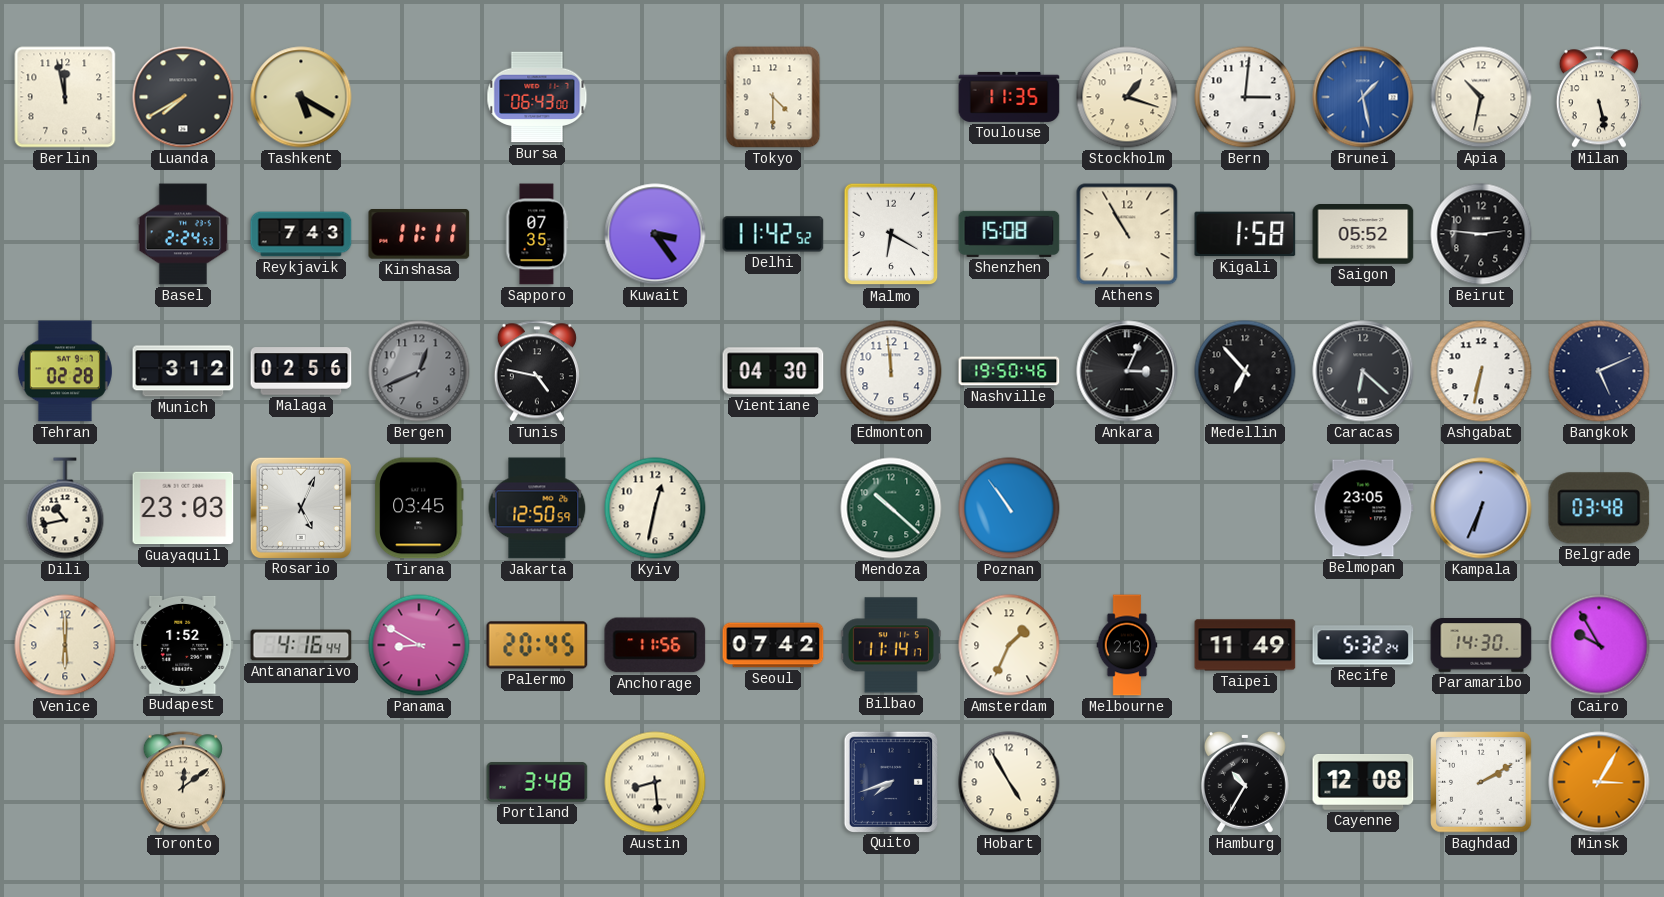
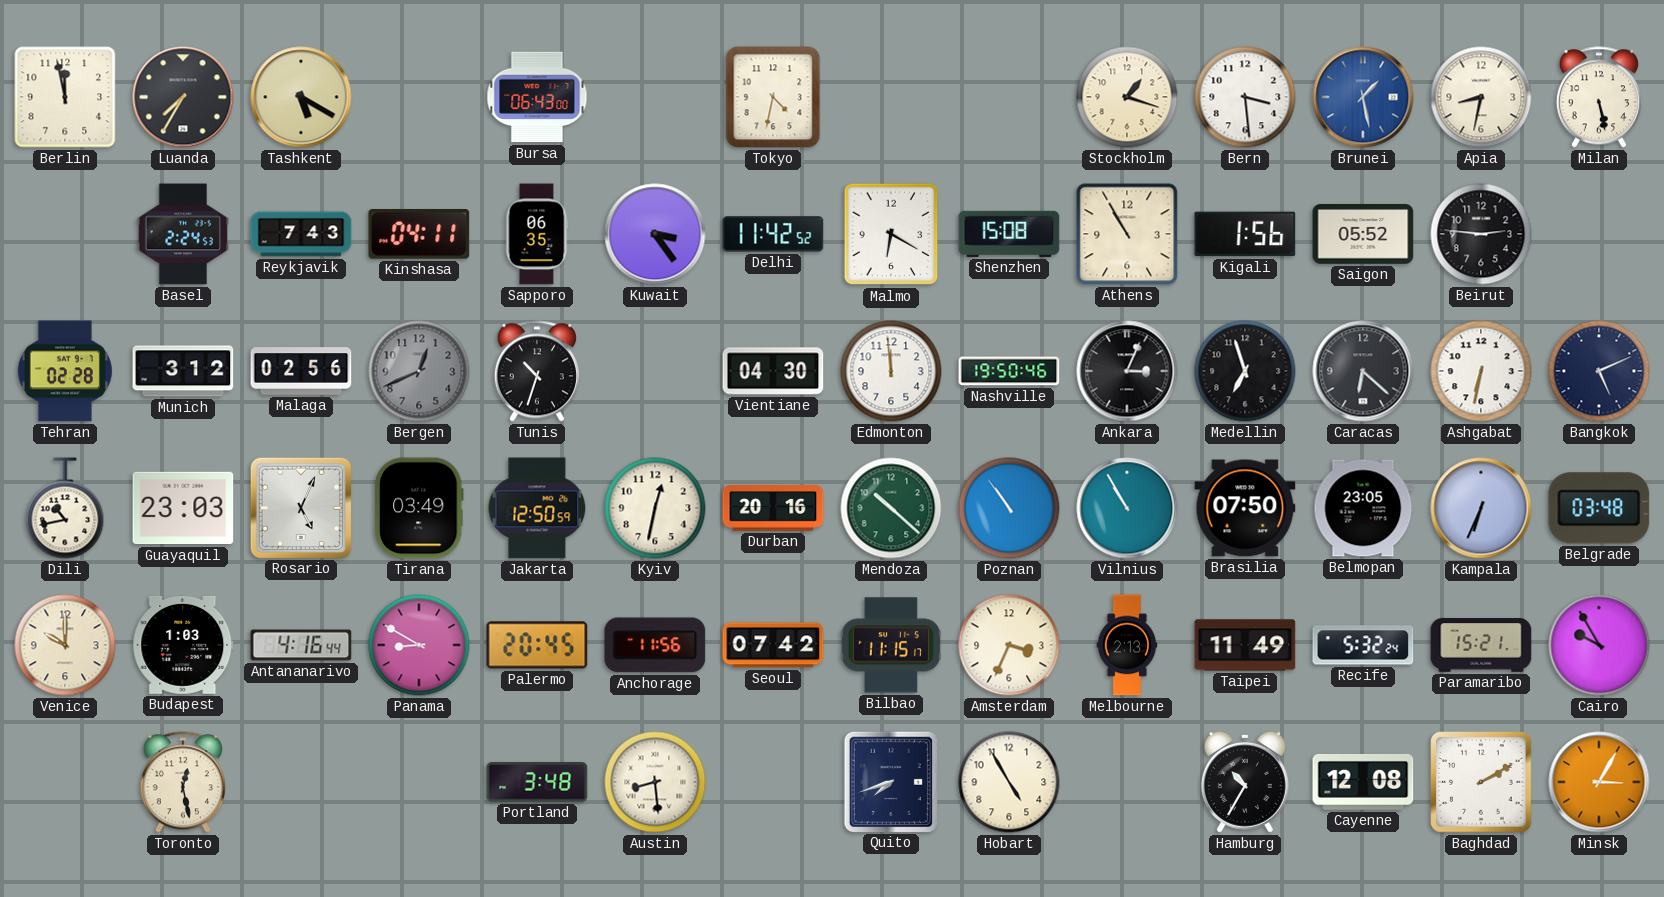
Luanda: 7:40 -> 7:35
Tokyo: 4:30 -> 4:32
Toulouse: 11:35 -> none
Bern: 3:01 -> 3:29
Apia: 10:32 -> 8:32
Kinshasa: 11:11 -> 04:11
Sapporo: 07:35 -> 06:35
Kigali: 1:58 -> 1:56
Tunis: 4:47 -> 10:33
Medellin: 6:53 -> 6:57
Tirana: 03:45 -> 03:49
Durban: none -> 20:16
Vilnius: none -> 10:55
Brasilia: none -> 07:50
Venice: 6:00 -> 10:00
Budapest: 1:52 -> 1:03
Bilbao: 11:14 -> 11:15
Amsterdam: 1:34 -> 3:34
Paramaribo: 14:30 -> 15:21
Toronto: 12:09 -> 12:28
